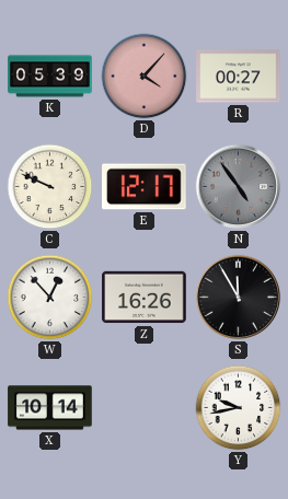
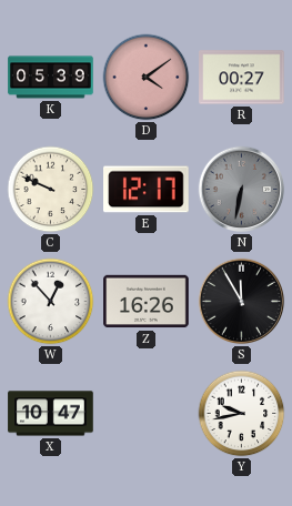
D: 4:07 -> 4:09
N: 4:54 -> 6:32
X: 10:14 -> 10:47
